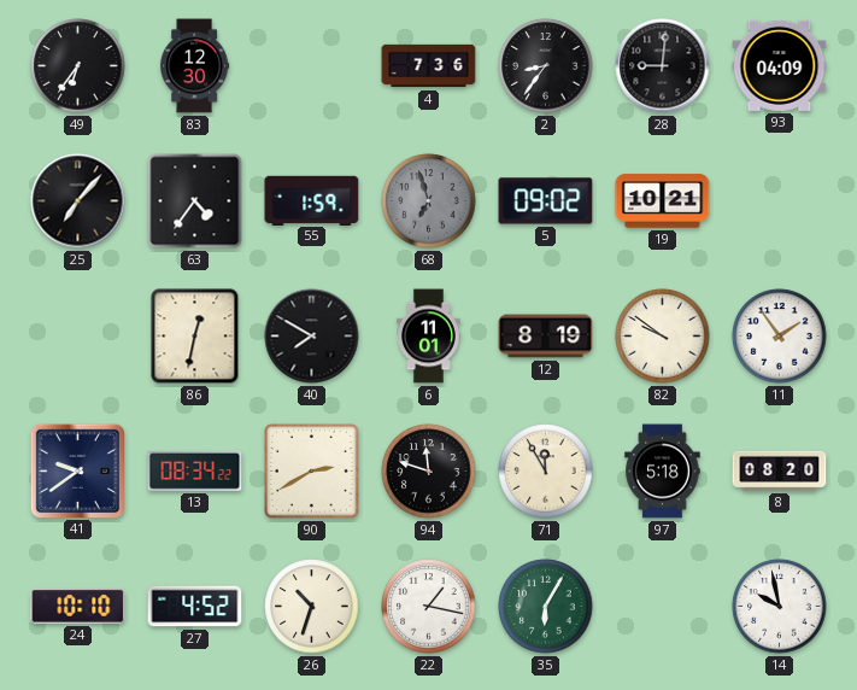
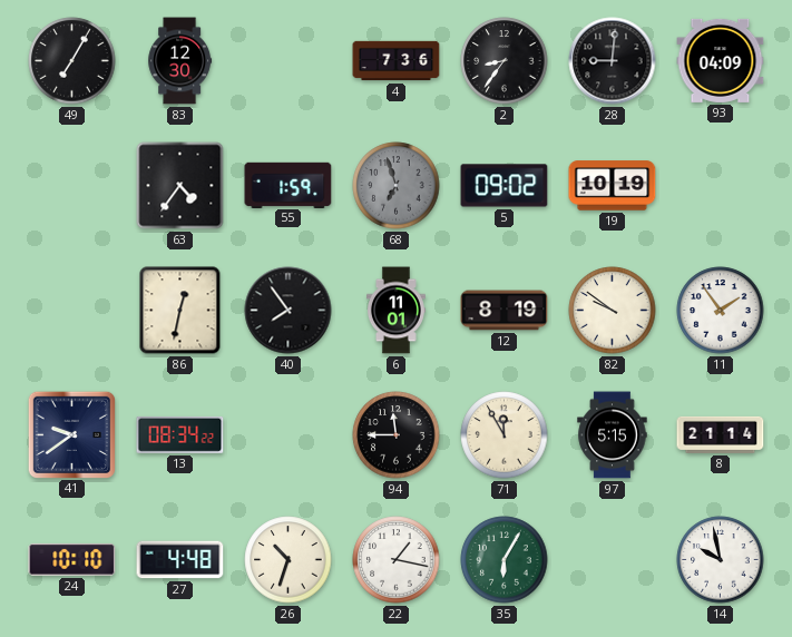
49: 6:36 -> 7:05
25: 7:07 -> none
19: 10:21 -> 10:19
40: 7:50 -> 7:54
90: 2:40 -> none
94: 11:48 -> 11:45
97: 5:18 -> 5:15
8: 08:20 -> 21:14
27: 4:52 -> 4:48
